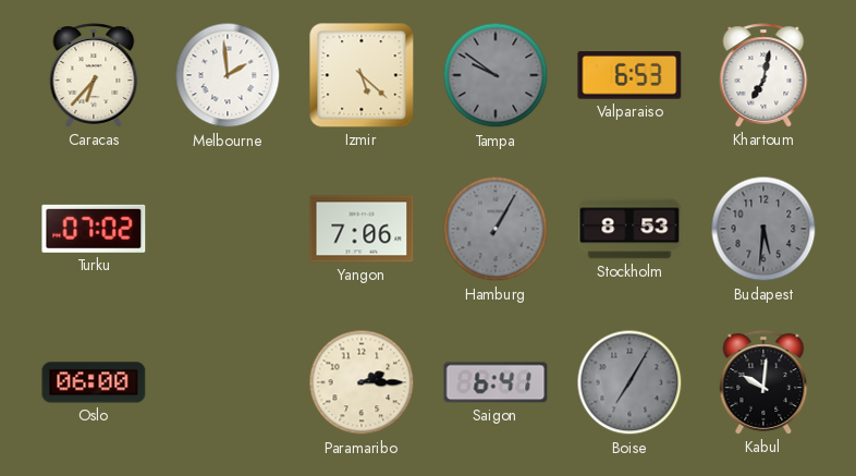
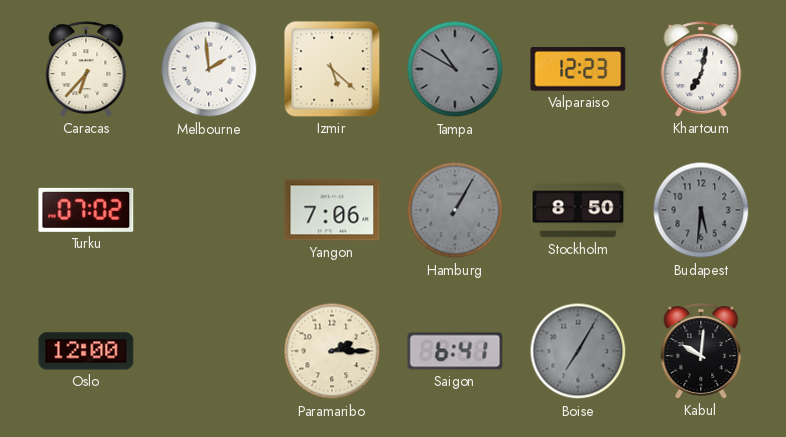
Tampa: 9:51 -> 10:50
Valparaiso: 6:53 -> 12:23
Stockholm: 8:53 -> 8:50
Oslo: 06:00 -> 12:00
